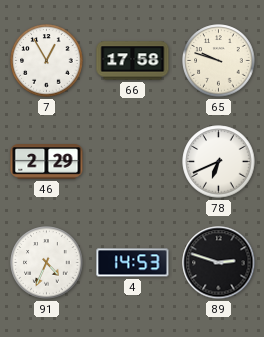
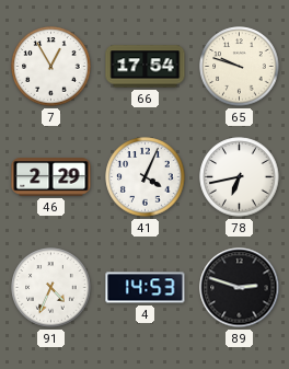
66: 17:58 -> 17:54
41: none -> 4:04
78: 6:41 -> 6:43
